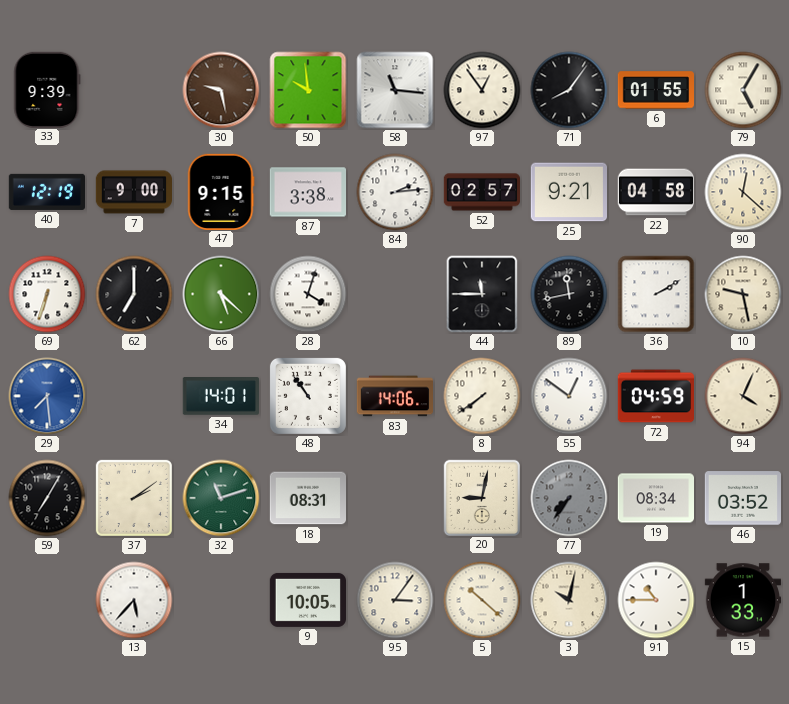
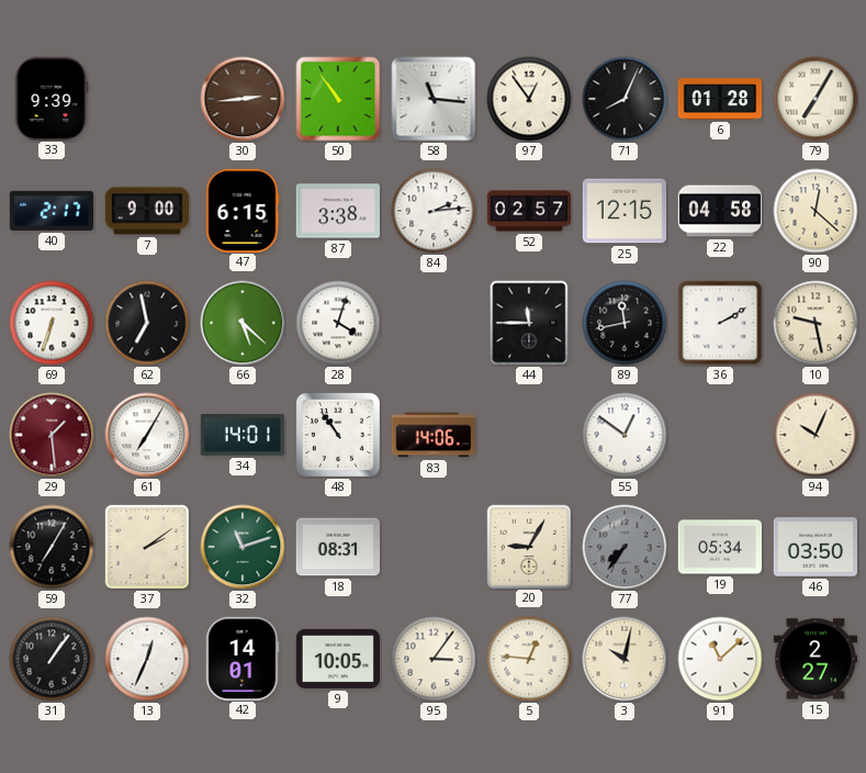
30: 9:28 -> 2:44
50: 9:59 -> 10:54
71: 8:06 -> 8:04
6: 01:55 -> 01:28
79: 5:05 -> 7:05
40: 12:19 -> 2:17
47: 9:15 -> 6:15
25: 9:21 -> 12:15
62: 7:00 -> 6:58
29: 7:29 -> 1:29
29 dial: blue -> burgundy
61: none -> 7:05
8: 7:39 -> none
72: 04:59 -> none
94: 4:04 -> 10:04
20: 9:02 -> 9:05
19: 08:34 -> 05:34
46: 03:52 -> 03:50
31: none -> 1:06
13: 5:37 -> 12:34
42: none -> 14:01
5: 10:22 -> 12:46
91: 10:45 -> 11:08
15: 1:33 -> 2:27
